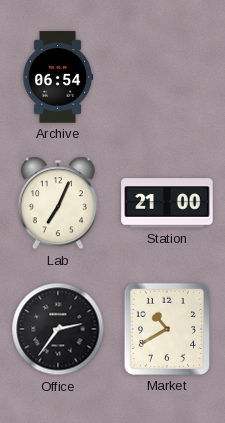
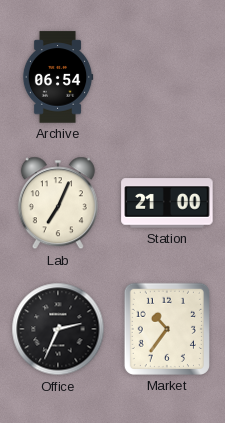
Office: 2:36 -> 2:34
Market: 10:40 -> 10:36
